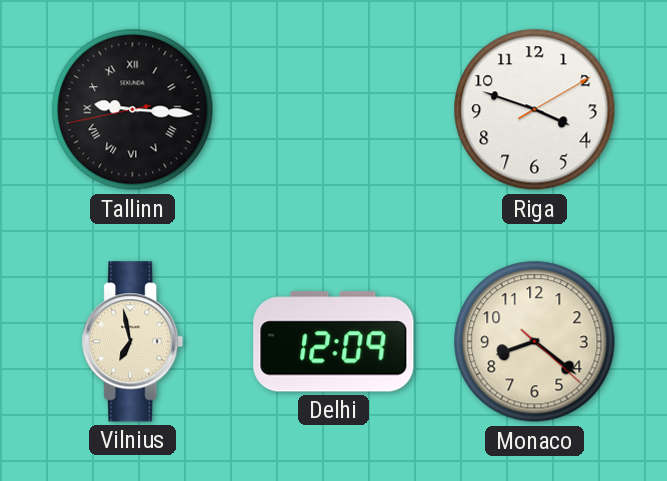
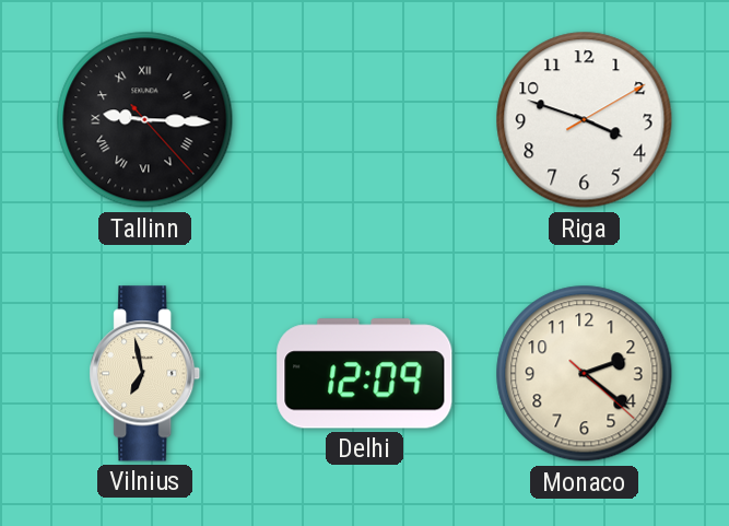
Tallinn: 9:15:43 -> 9:15:23
Monaco: 8:21 -> 2:21
